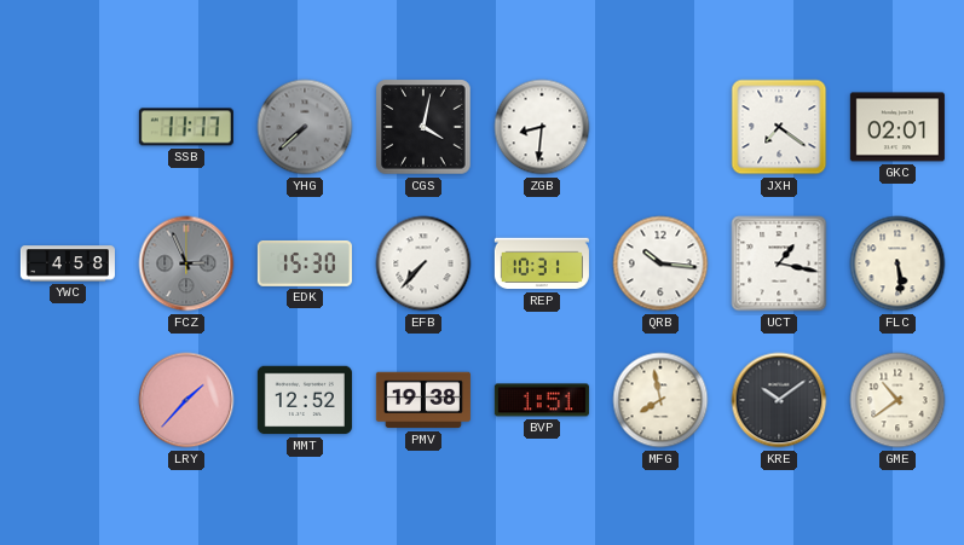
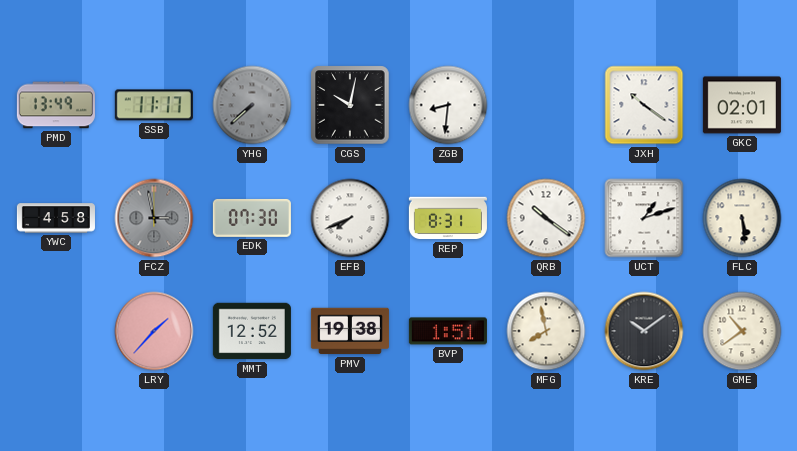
PMD: none -> 13:49
CGS: 4:02 -> 10:02
JXH: 7:21 -> 10:21
FCZ: 2:56 -> 2:58
EDK: 15:30 -> 07:30
EFB: 7:37 -> 7:41
REP: 10:31 -> 8:31
QRB: 10:16 -> 10:21
UCT: 1:17 -> 1:12
